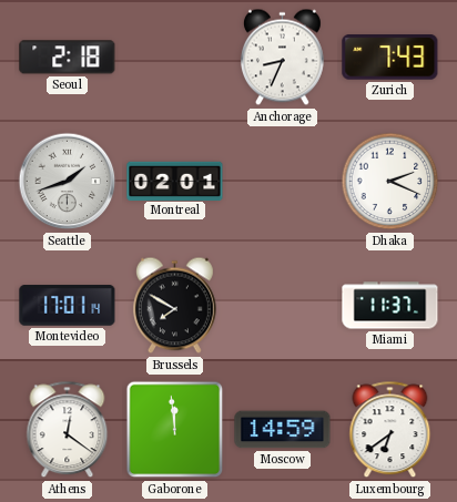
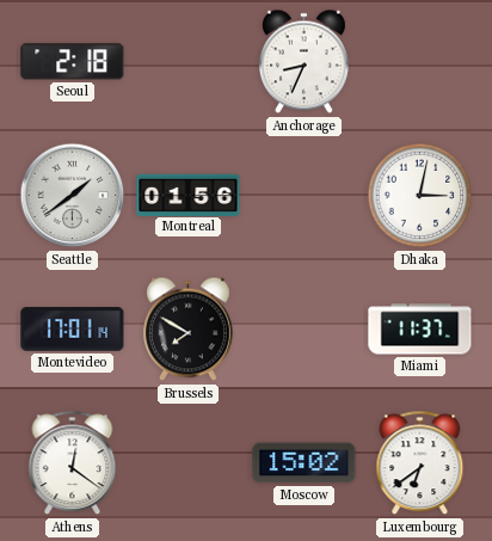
Zurich: 7:43 -> none
Seattle: 1:42 -> 1:39
Montreal: 02:01 -> 01:56
Dhaka: 2:19 -> 3:02
Gaborone: 11:59 -> none
Moscow: 14:59 -> 15:02
